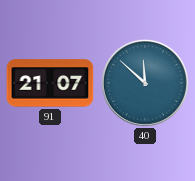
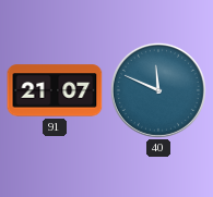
40: 11:52 -> 11:49
